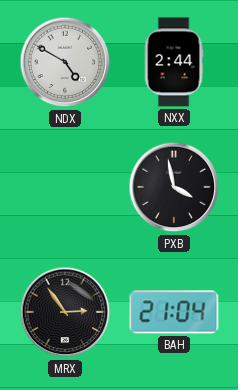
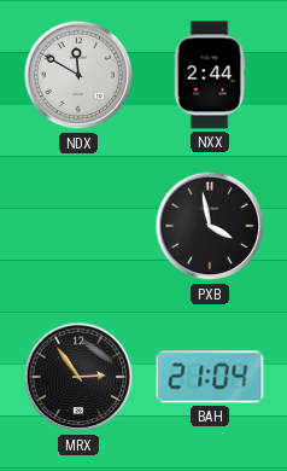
NDX: 4:50 -> 11:50
